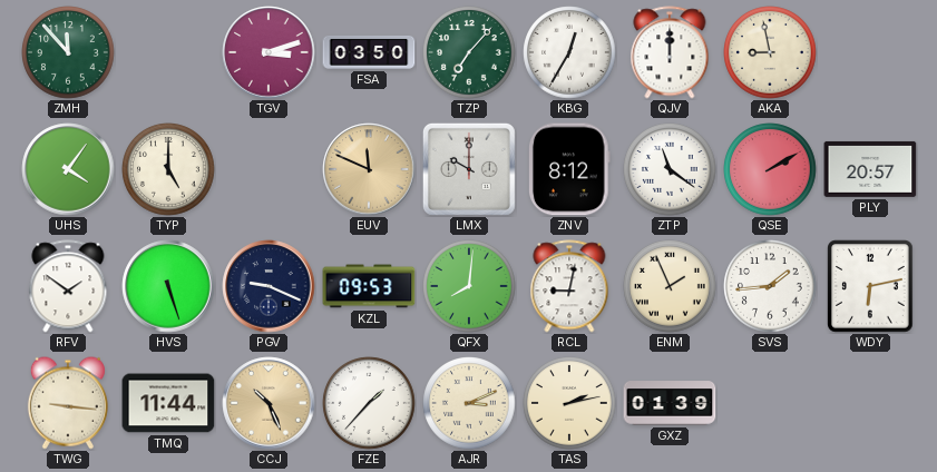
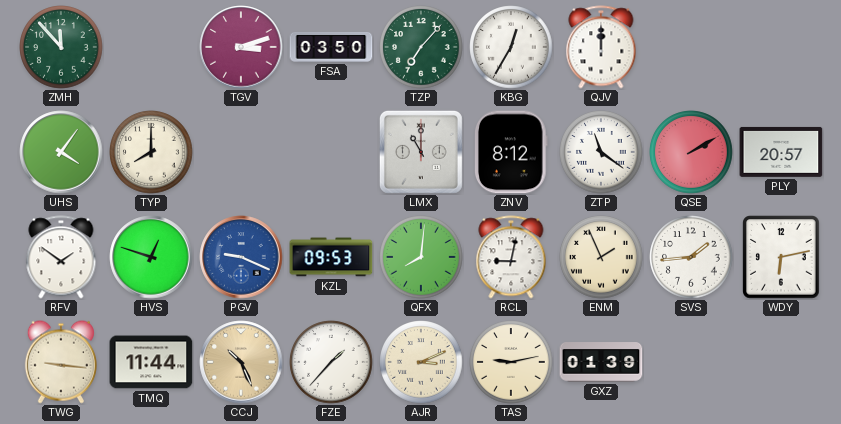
AKA: 8:58 -> none
TYP: 5:00 -> 8:00
EUV: 11:49 -> none
LMX: 10:00 -> 11:00
HVS: 5:27 -> 12:48
PGV dial: navy -> blue
TAS: 2:13 -> 9:13
